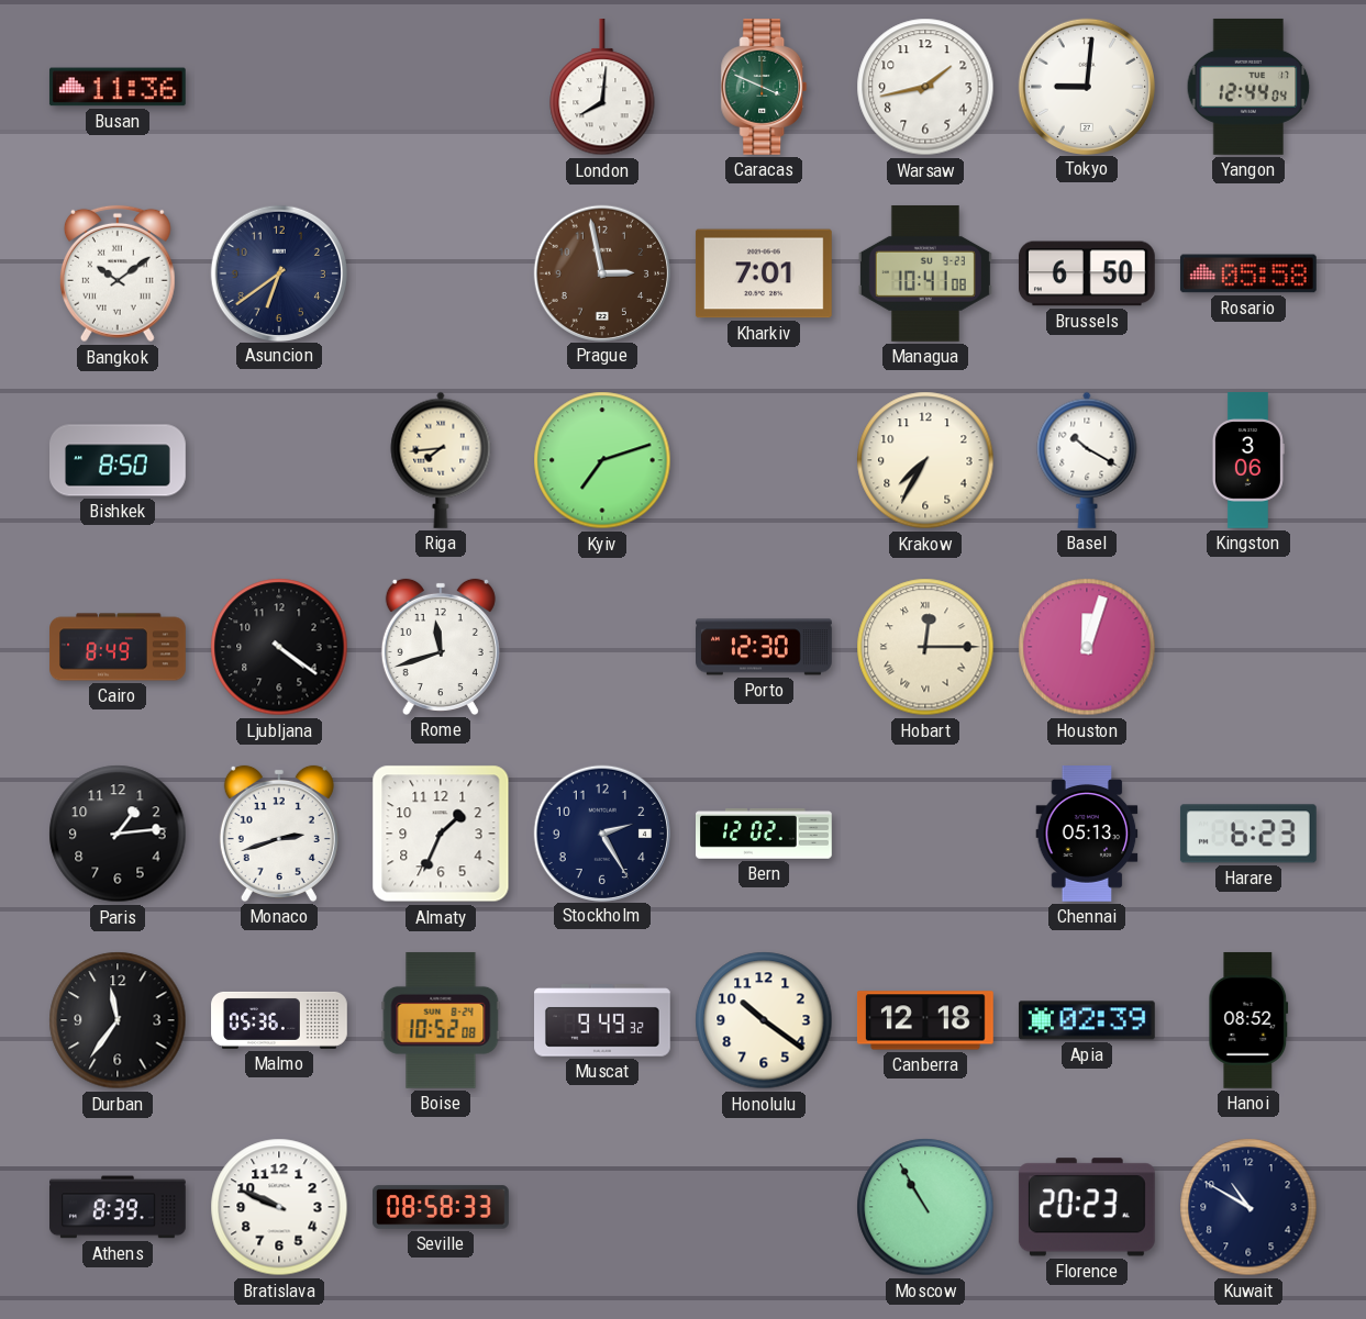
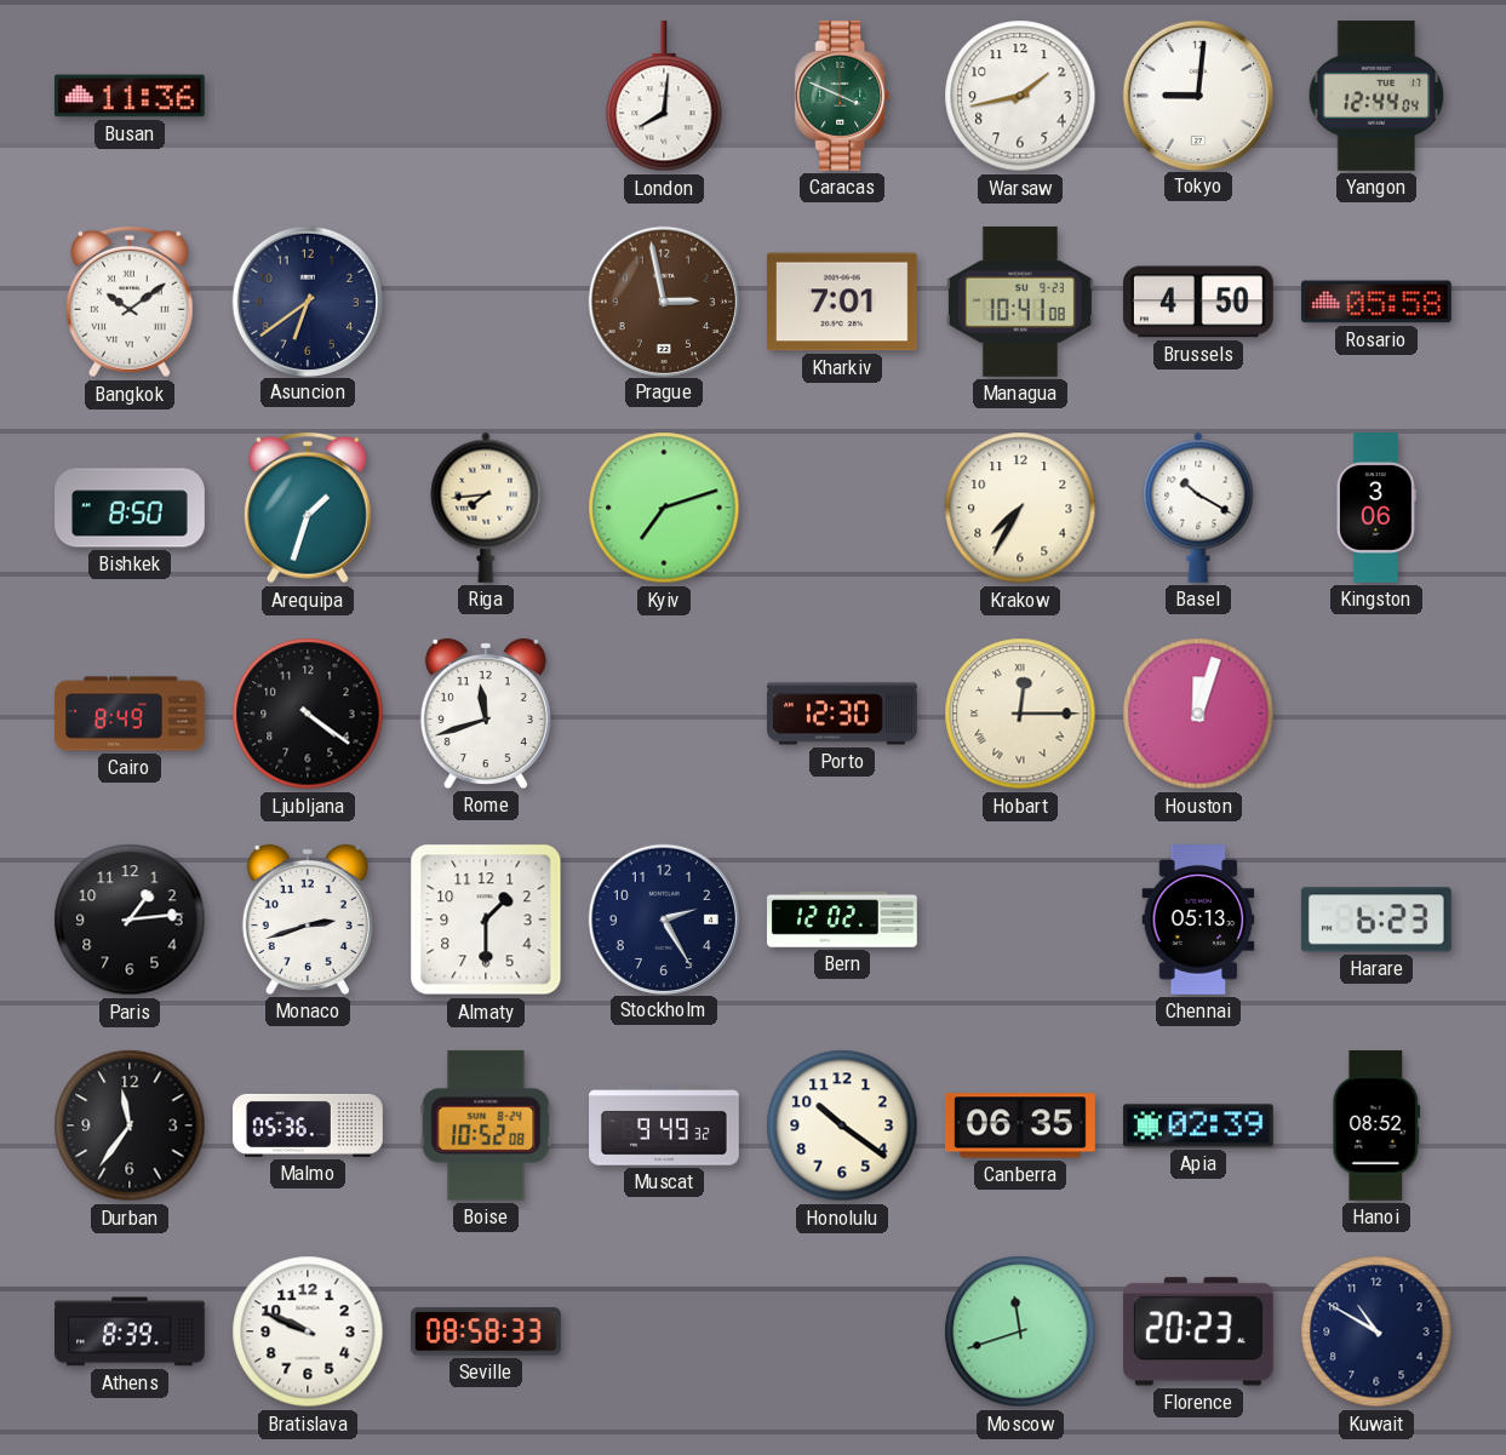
Brussels: 6:50 -> 4:50
Arequipa: none -> 1:33
Almaty: 1:34 -> 1:30
Canberra: 12:18 -> 06:35
Moscow: 10:55 -> 11:42
